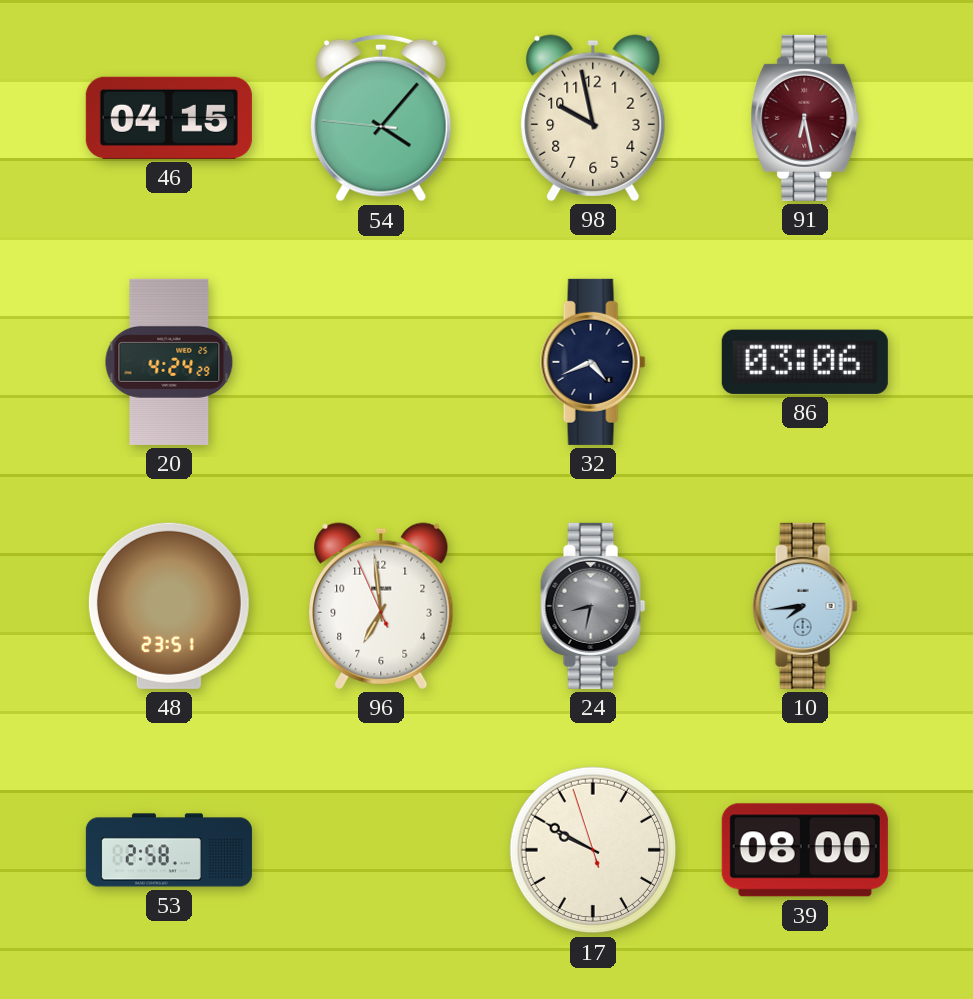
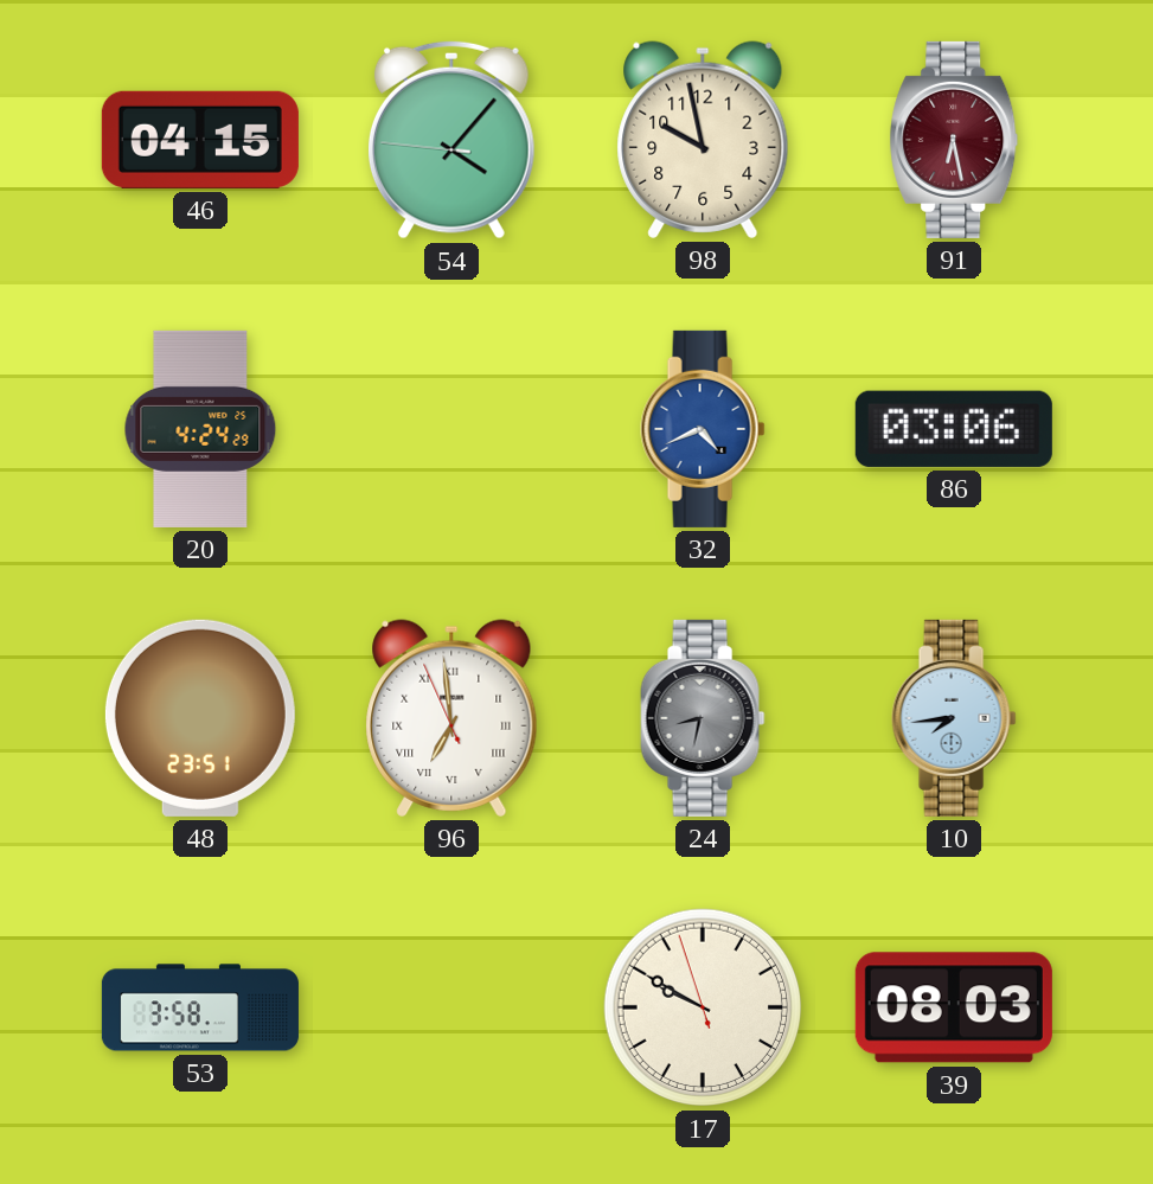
32 dial: navy -> blue
96 numerals: Arabic -> Roman
53: 2:58 -> 3:58
39: 08:00 -> 08:03
